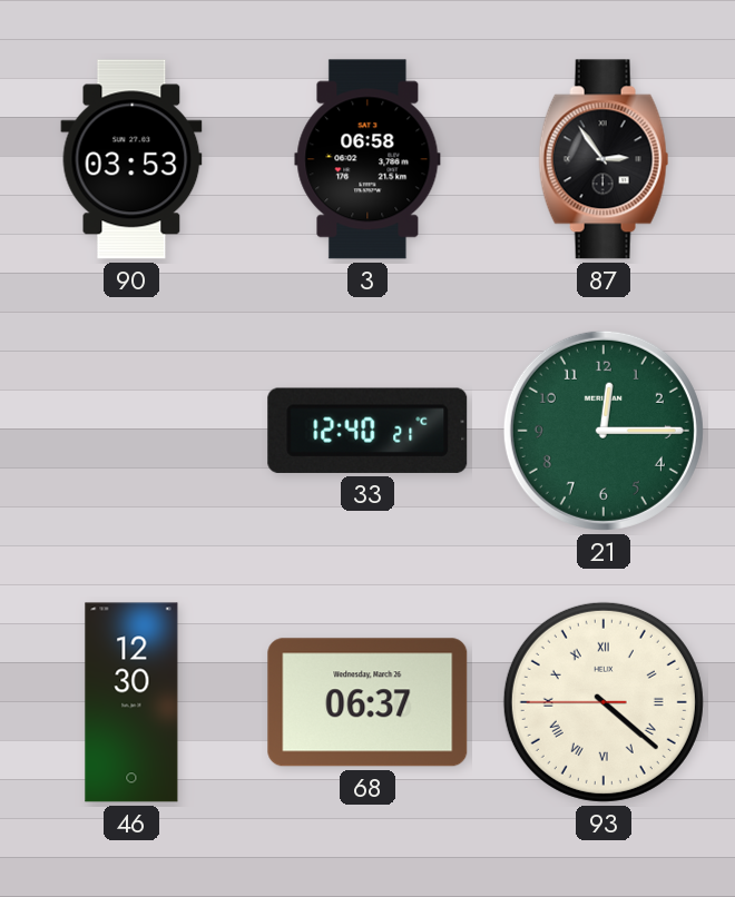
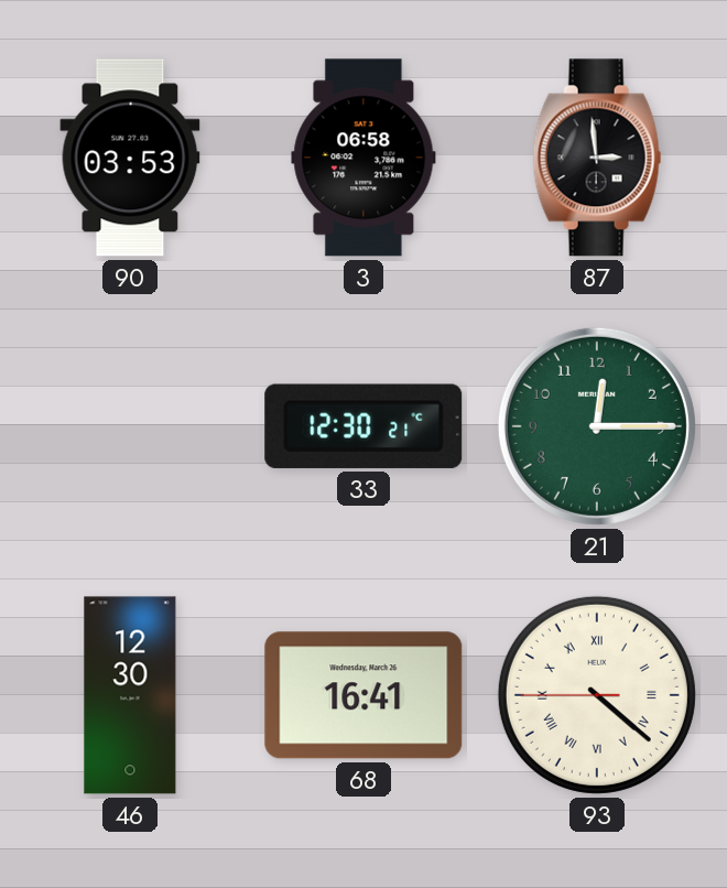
87: 2:54 -> 2:59
33: 12:40 -> 12:30
68: 06:37 -> 16:41
